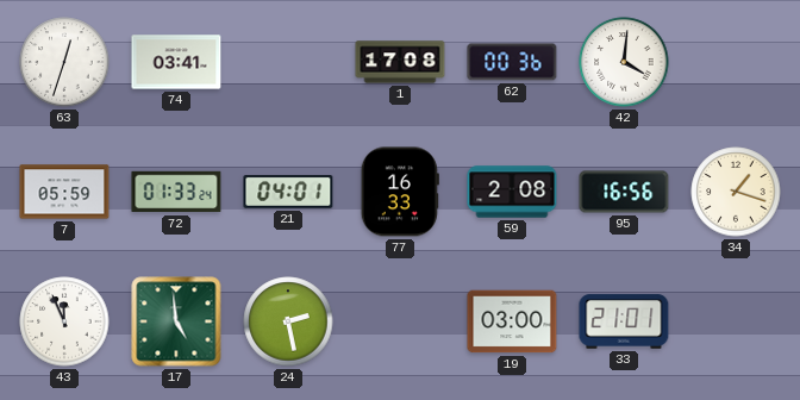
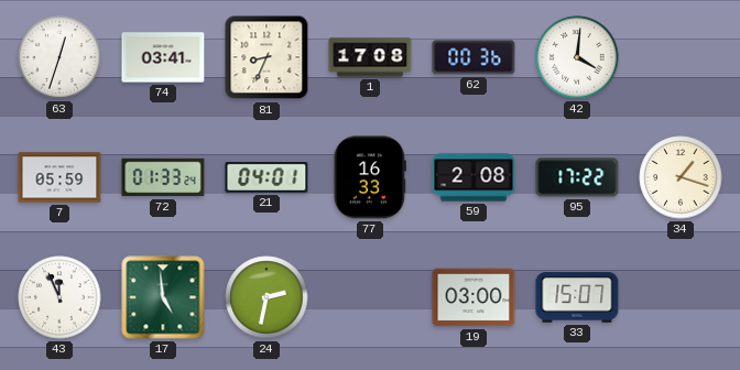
81: none -> 8:34
95: 16:56 -> 17:22
24: 2:28 -> 2:32
33: 21:01 -> 15:07
